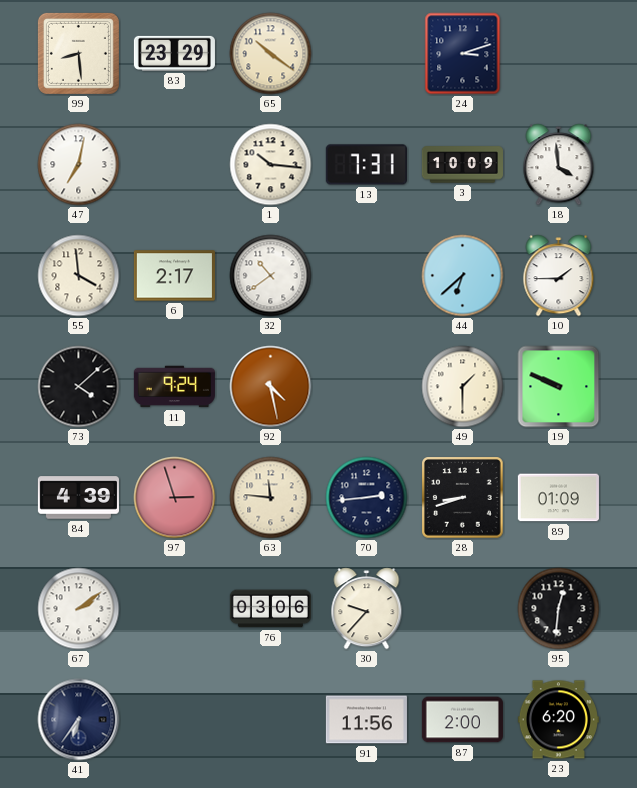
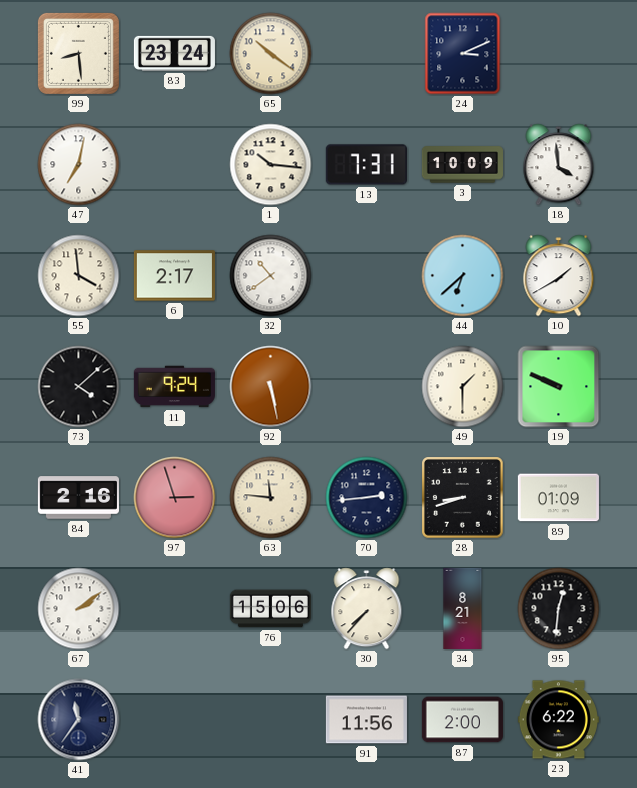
83: 23:29 -> 23:24
24: 3:12 -> 3:11
10: 1:45 -> 1:40
92: 4:28 -> 5:28
84: 4:39 -> 2:16
76: 03:06 -> 15:06
30: 9:37 -> 7:37
34: none -> 8:21
41: 6:36 -> 11:36
23: 6:20 -> 6:22
